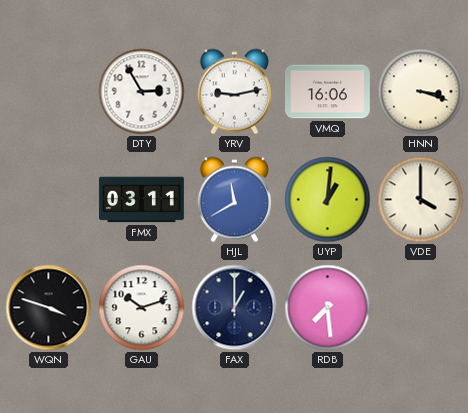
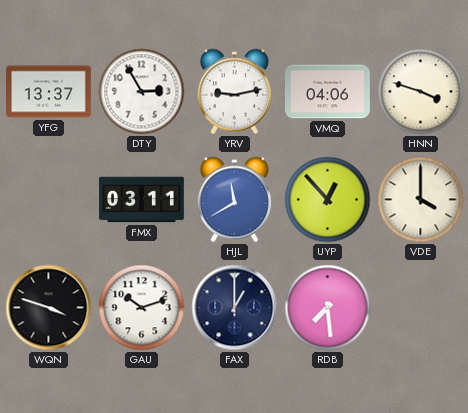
YFG: none -> 13:37
VMQ: 16:06 -> 04:06
HNN: 3:18 -> 3:48
UYP: 1:01 -> 12:53
